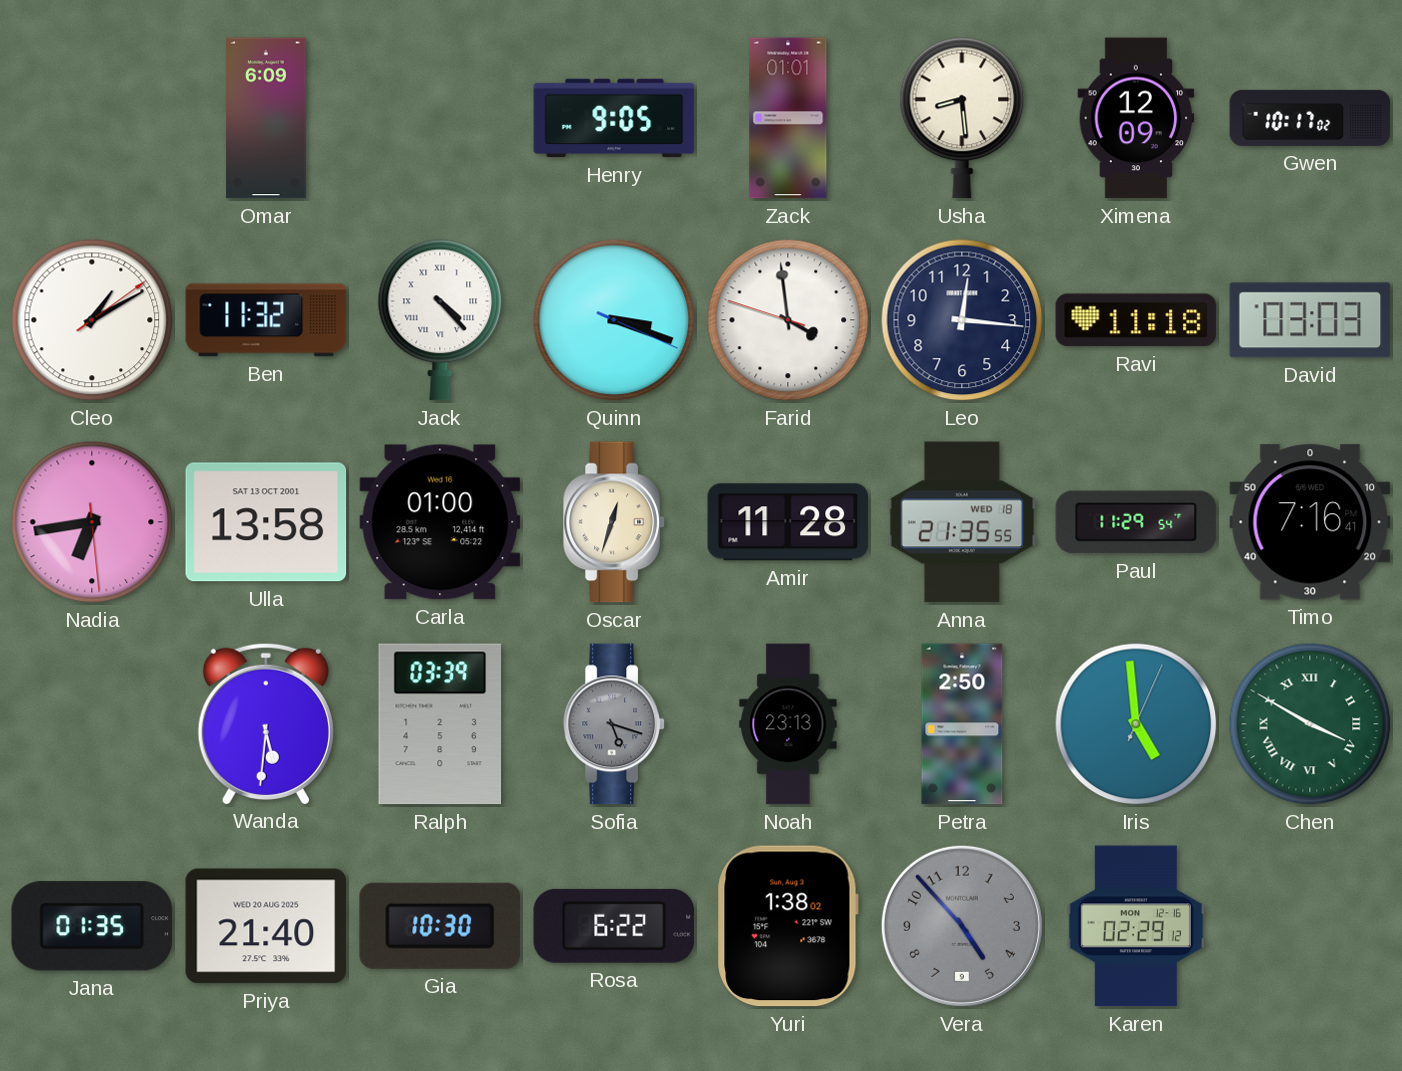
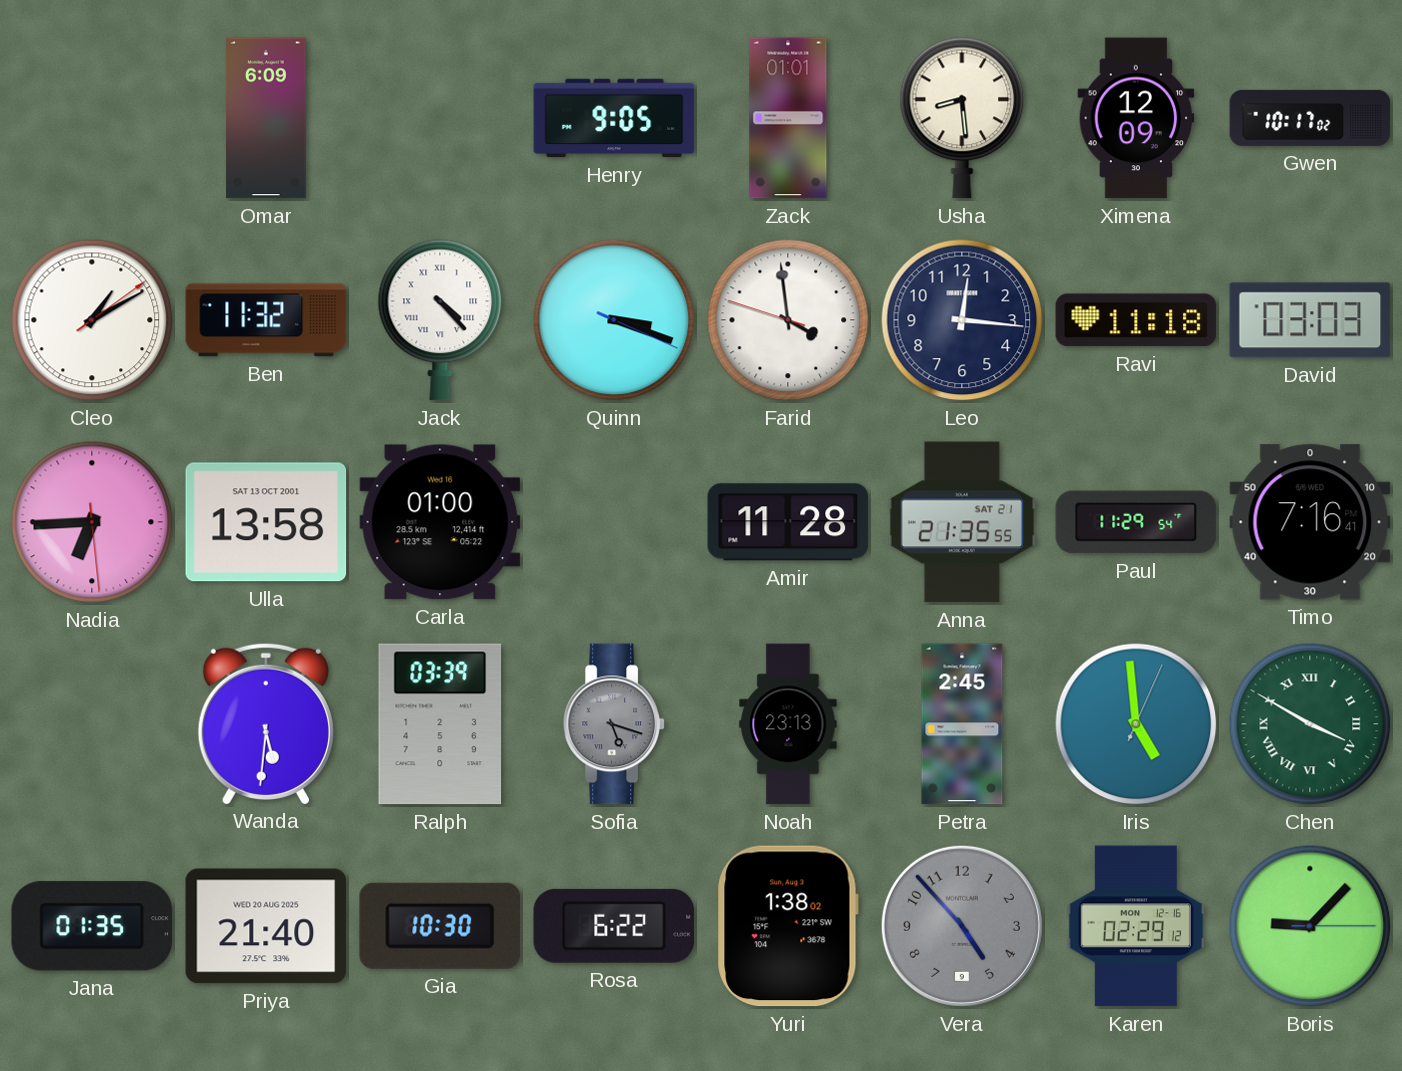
Nadia: 6:43 -> 6:44
Oscar: 12:33 -> none
Anna date: WED 18 -> SAT 21
Petra: 2:50 -> 2:45
Boris: none -> 9:07
